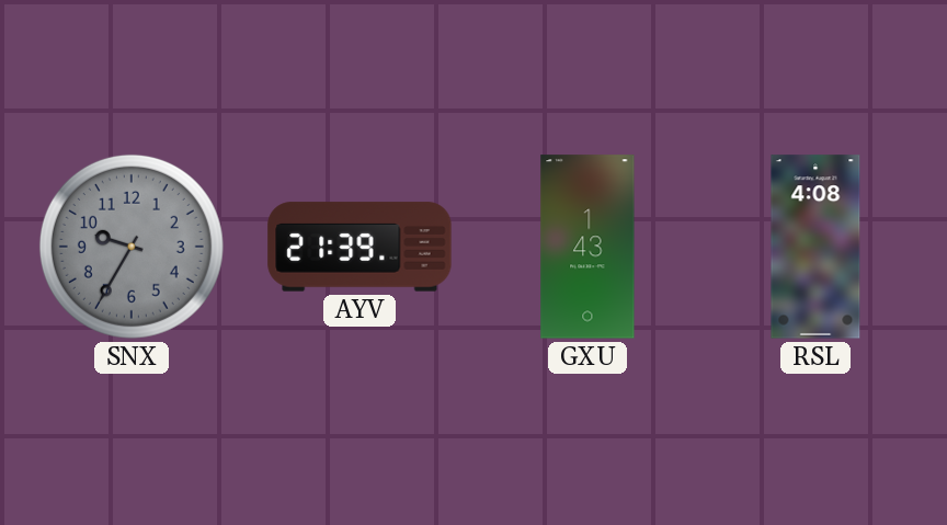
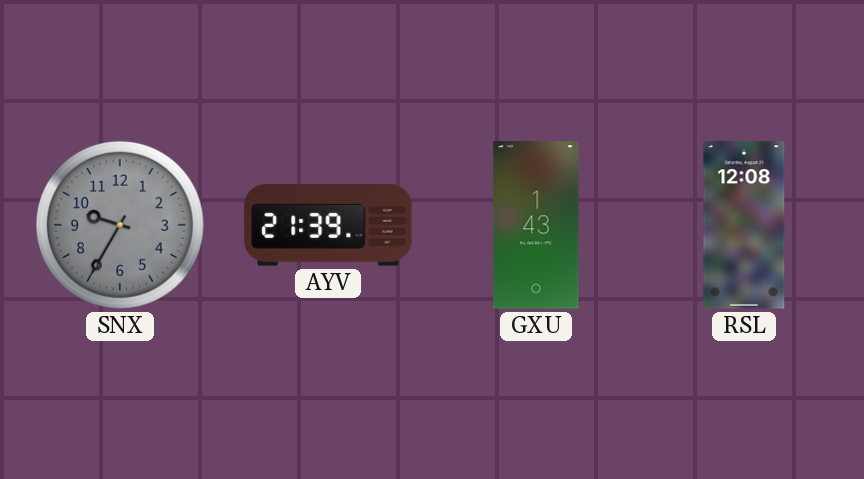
RSL: 4:08 -> 12:08
